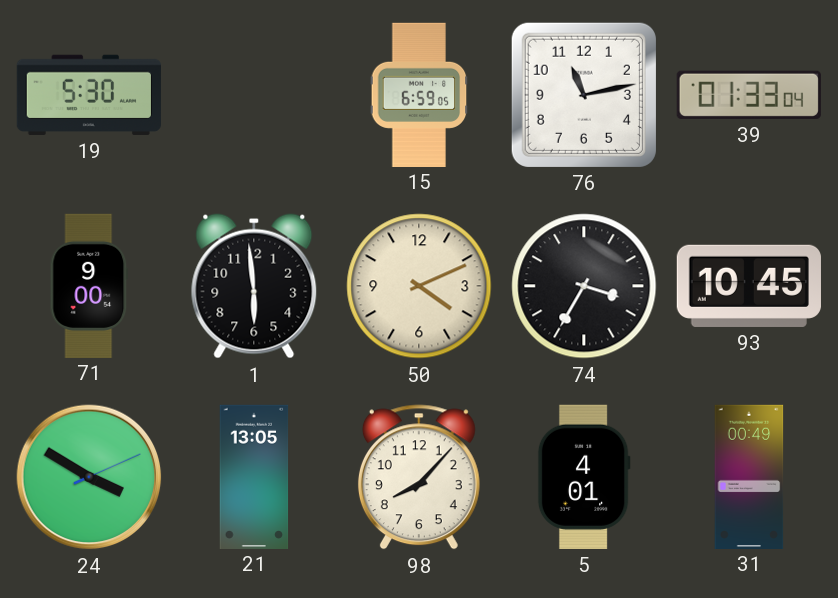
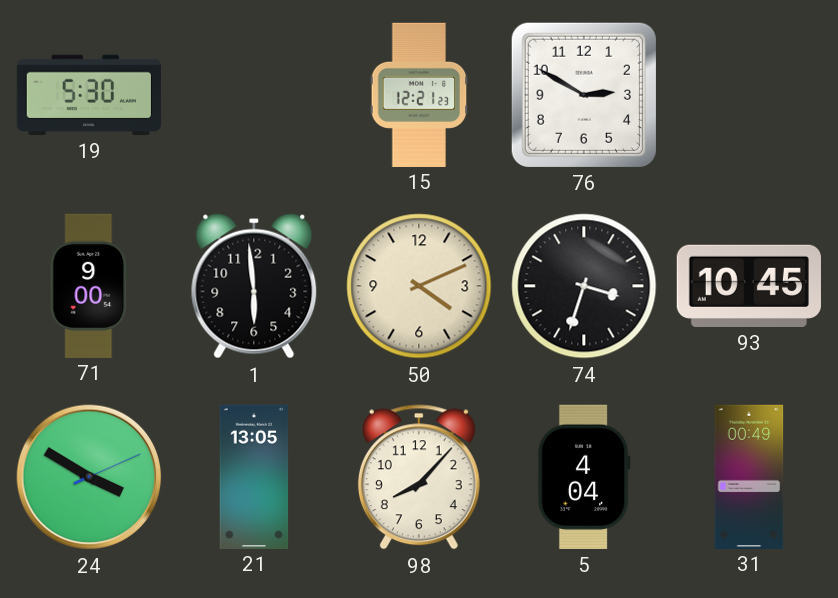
15: 6:59 -> 12:21
76: 11:13 -> 2:50
39: 01:33 -> none
74: 3:35 -> 3:33
5: 4:01 -> 4:04
